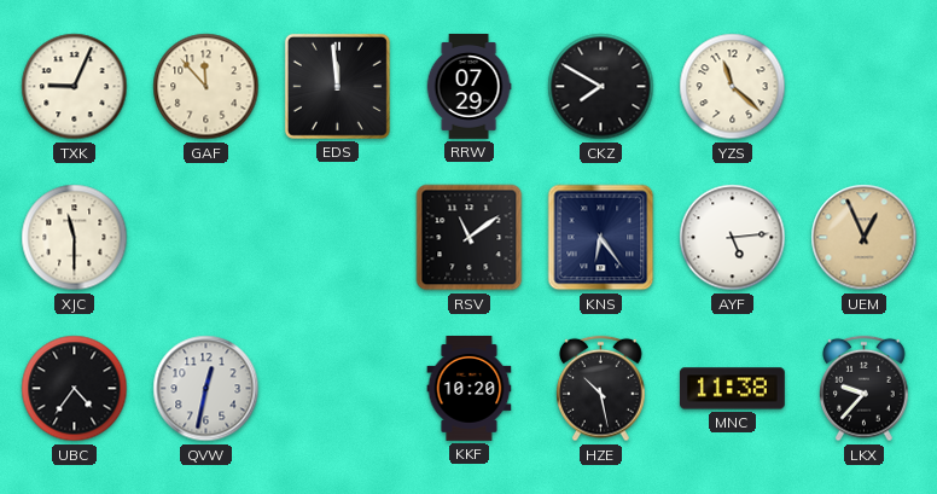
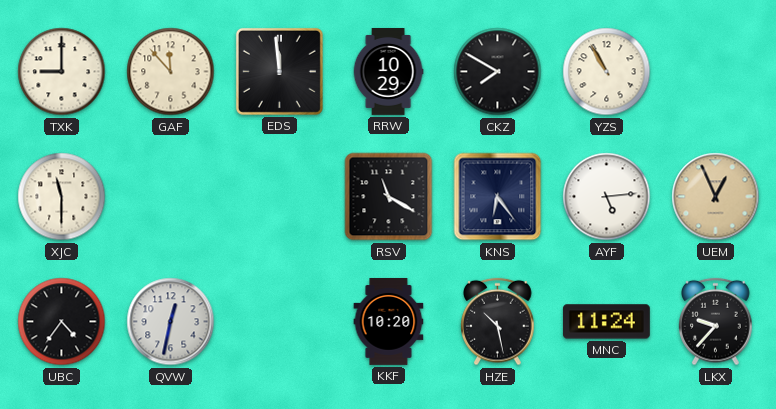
TXK: 9:04 -> 9:00
RRW: 07:29 -> 10:29
YZS: 11:22 -> 10:55
RSV: 11:09 -> 11:20
MNC: 11:38 -> 11:24
